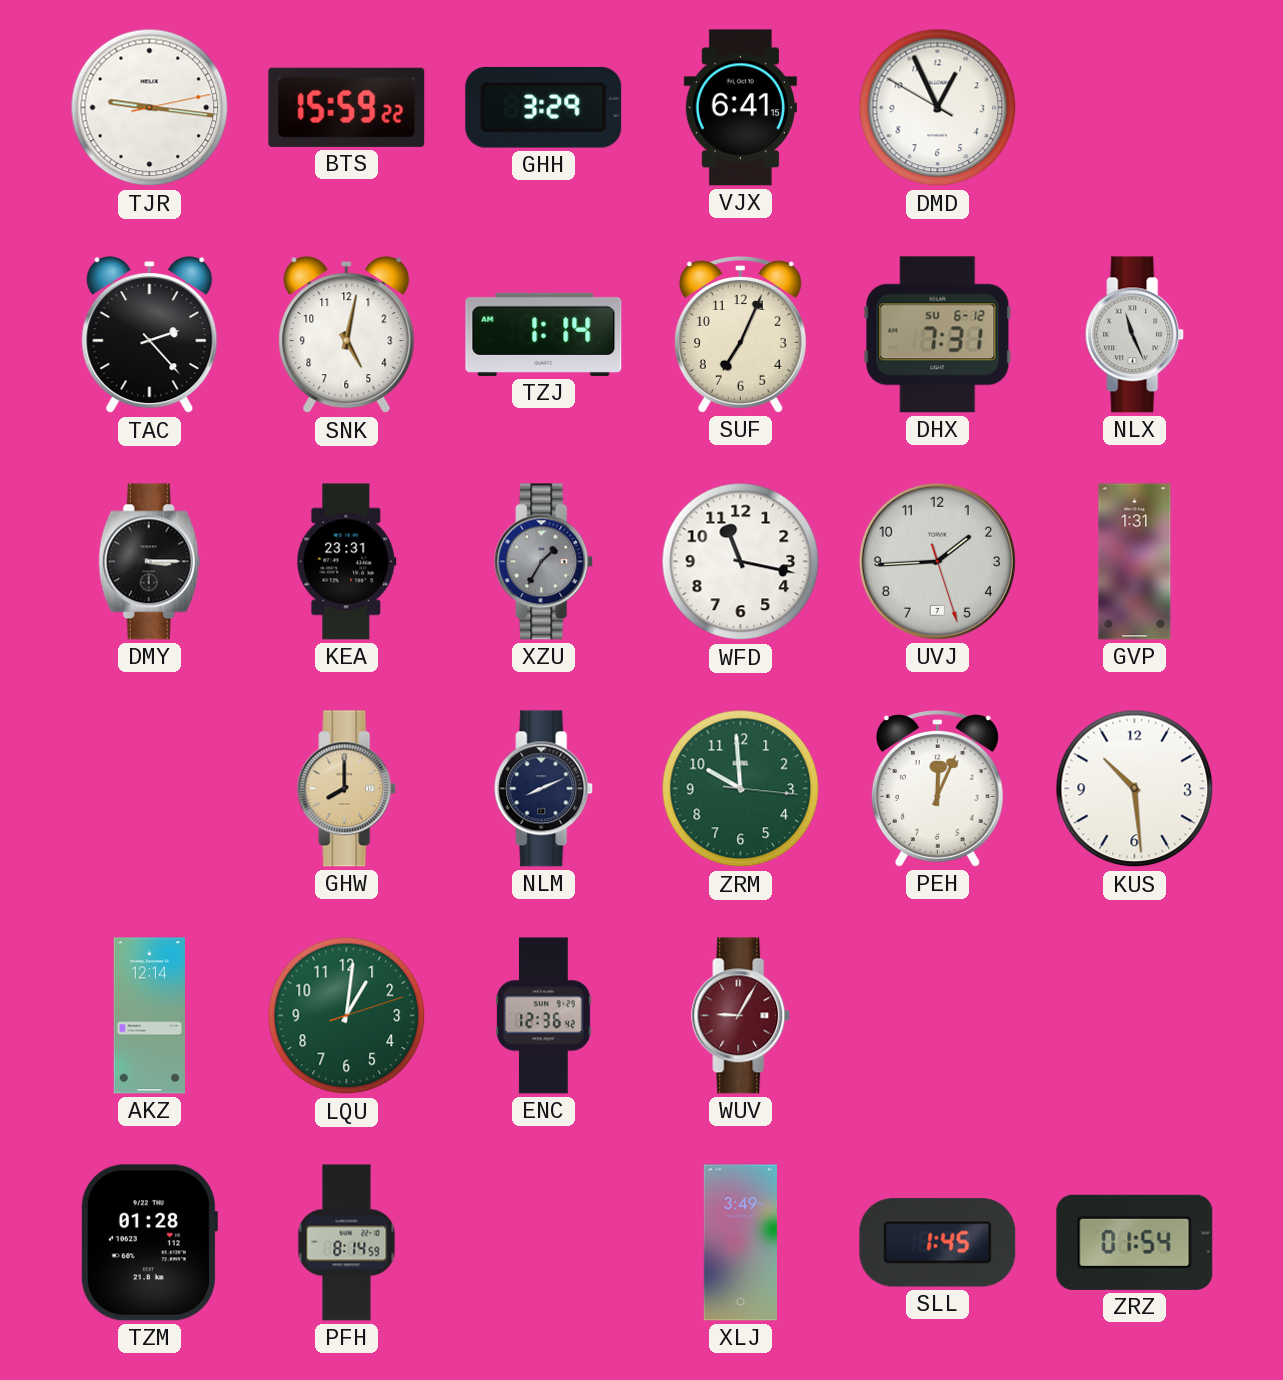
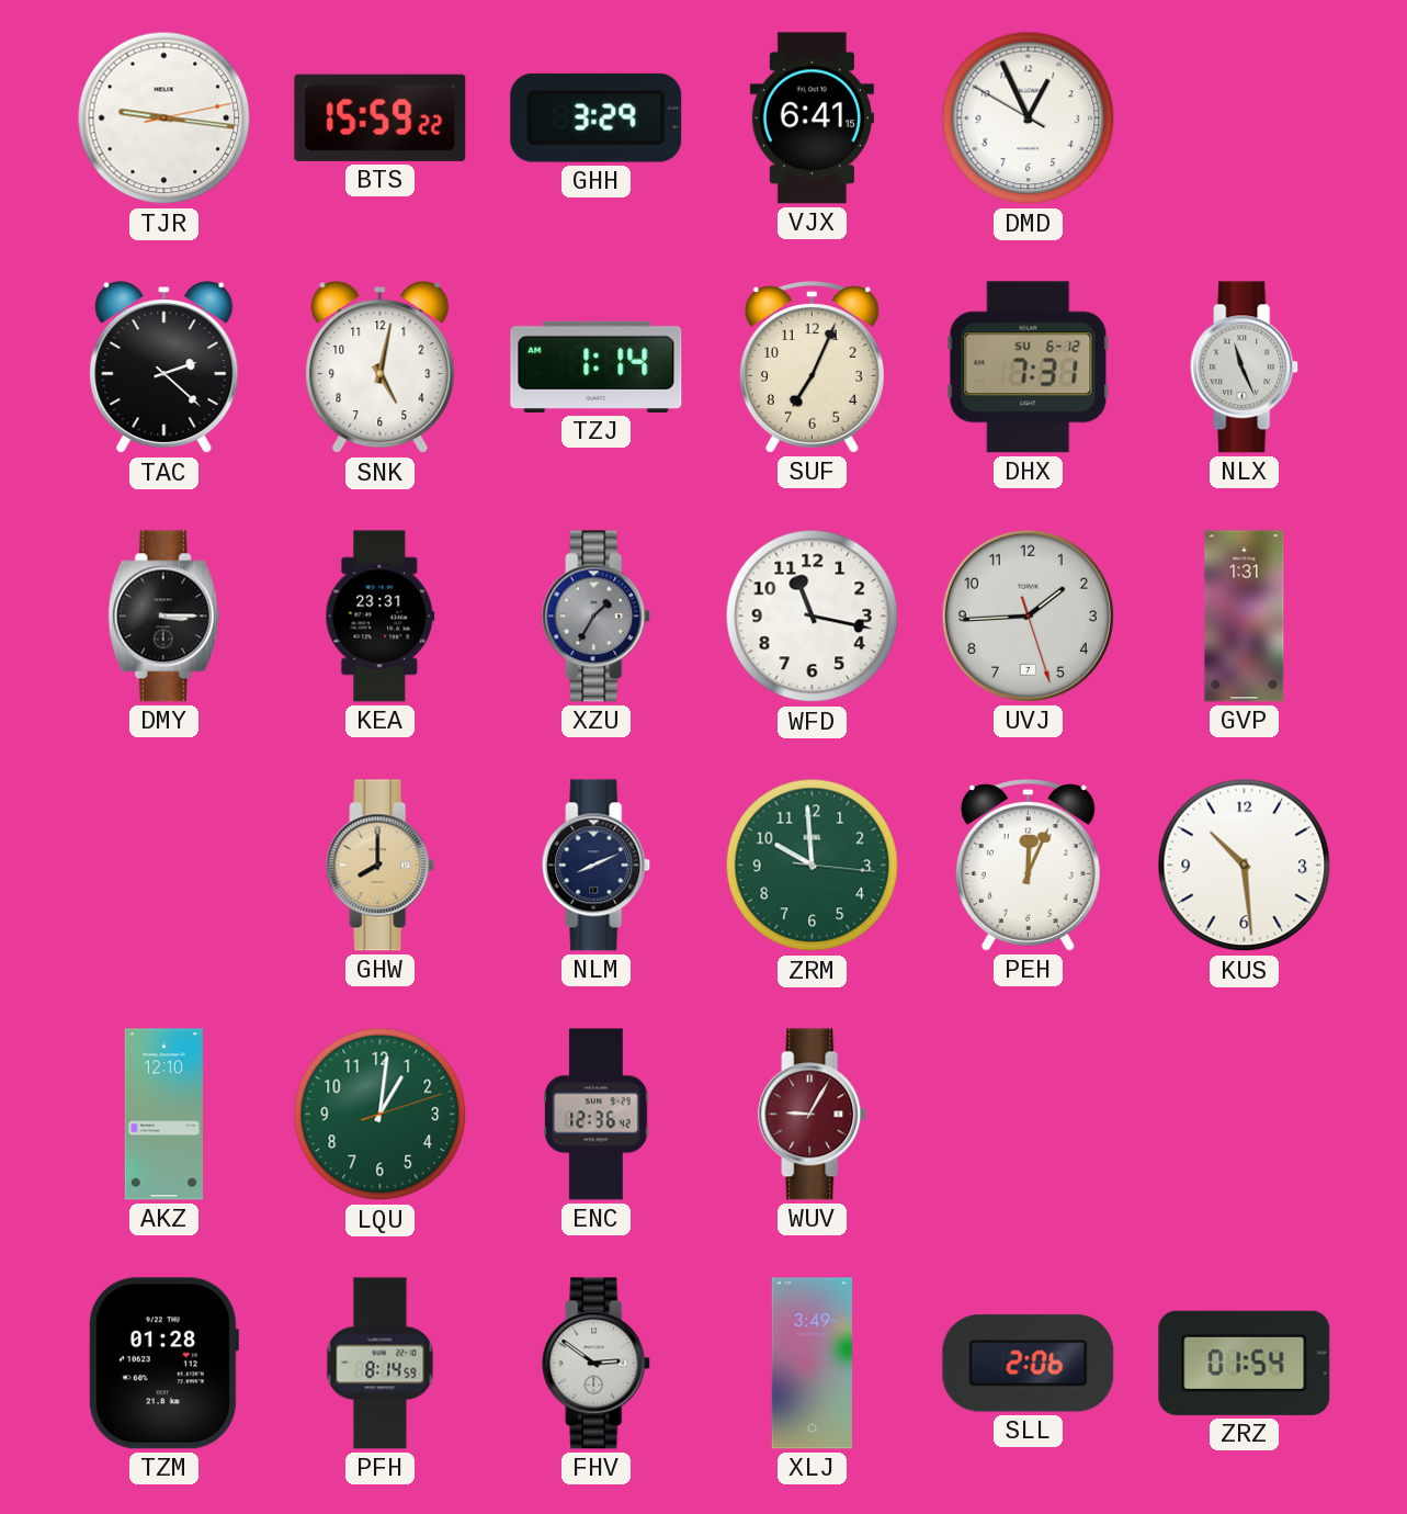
TAC: 2:23 -> 2:22
AKZ: 12:14 -> 12:10
FHV: none -> 2:51
SLL: 1:45 -> 2:06
